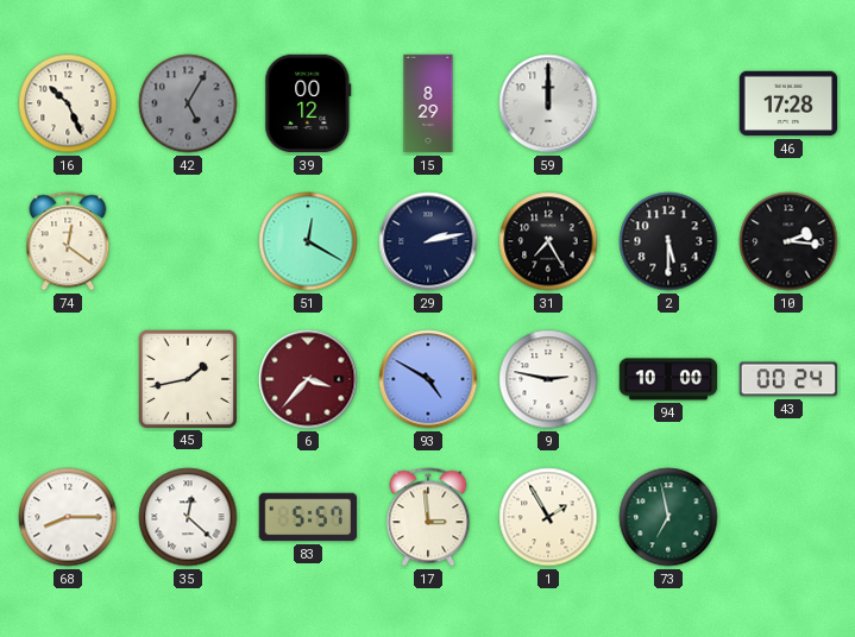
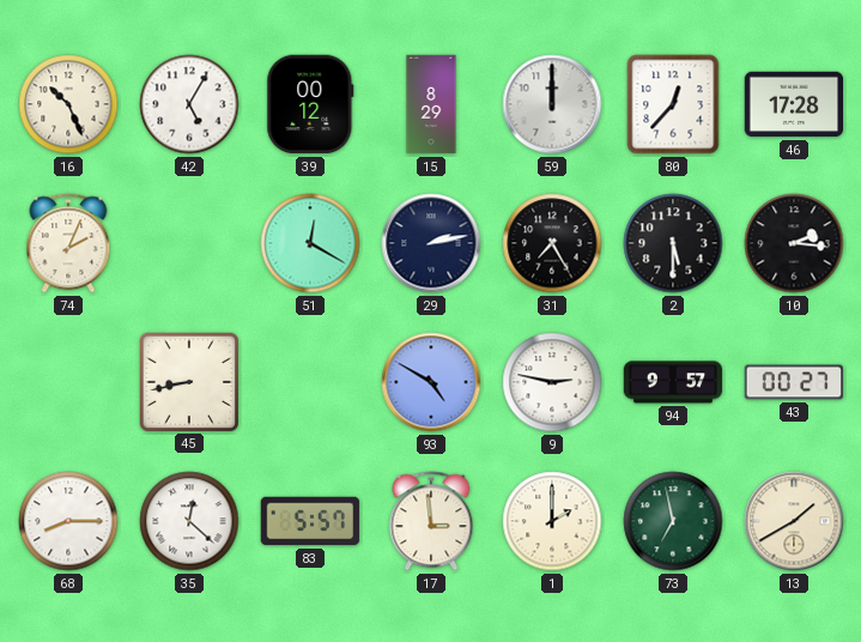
42 dial: grey -> white
80: none -> 12:37
74: 12:21 -> 2:04
45: 1:43 -> 8:43
6: 3:37 -> none
94: 10:00 -> 9:57
43: 00:24 -> 00:27
1: 1:55 -> 2:00
13: none -> 1:40
